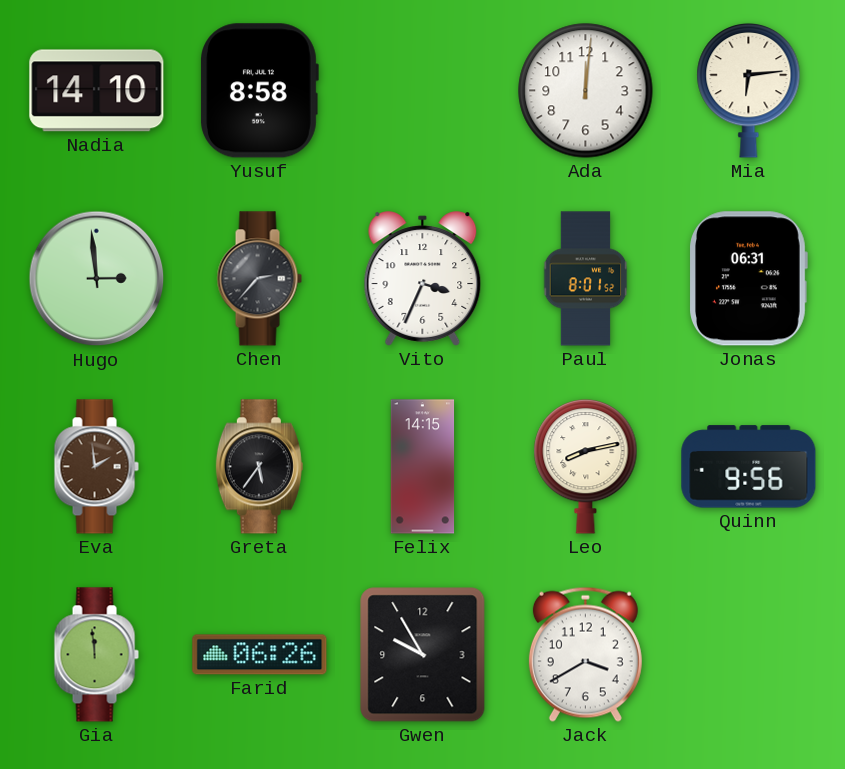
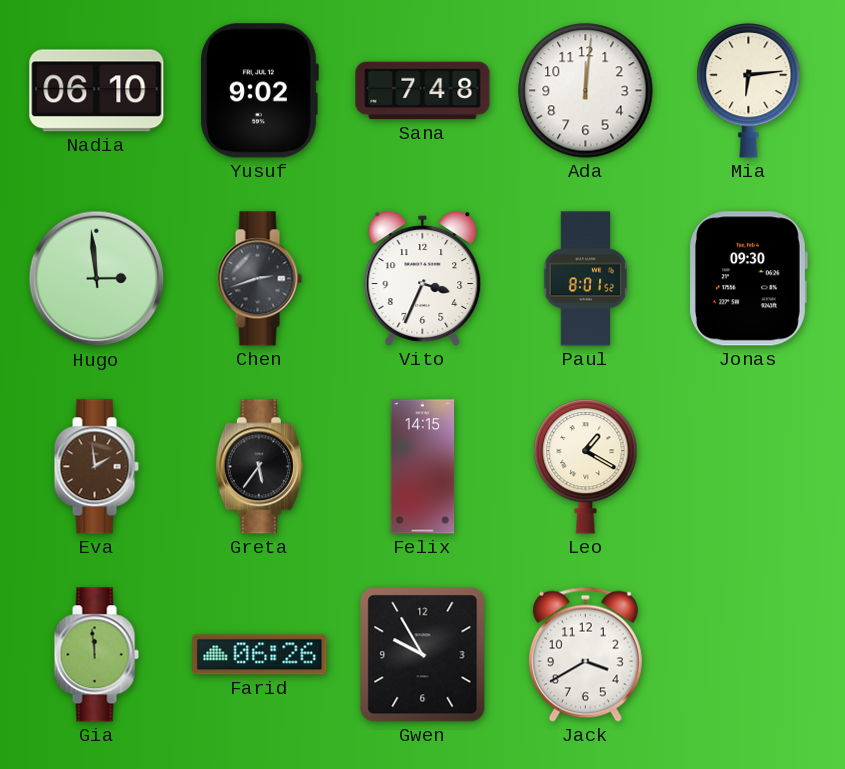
Nadia: 14:10 -> 06:10
Yusuf: 8:58 -> 9:02
Sana: none -> 7:48
Chen: 2:37 -> 2:42
Jonas: 06:31 -> 09:30
Leo: 8:13 -> 1:20
Quinn: 9:56 -> none
